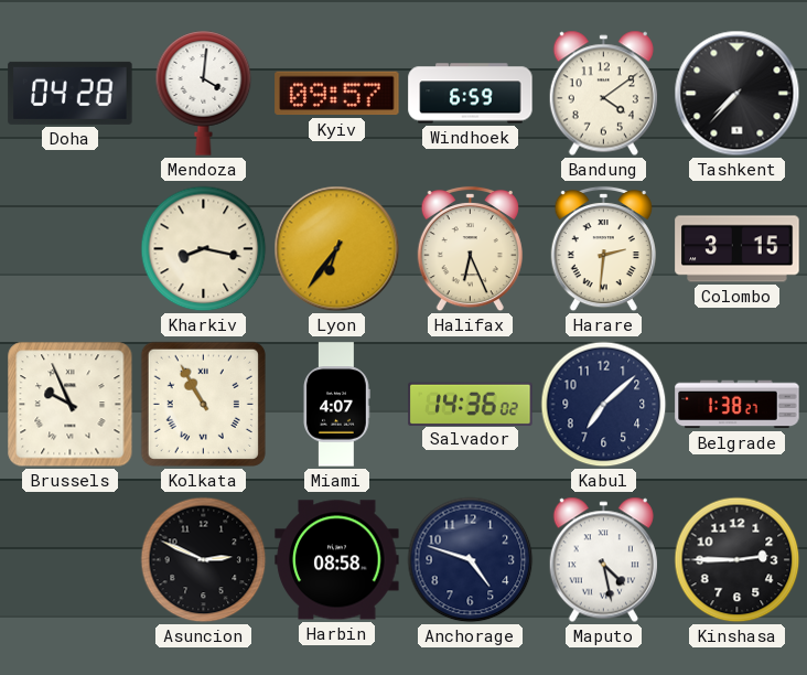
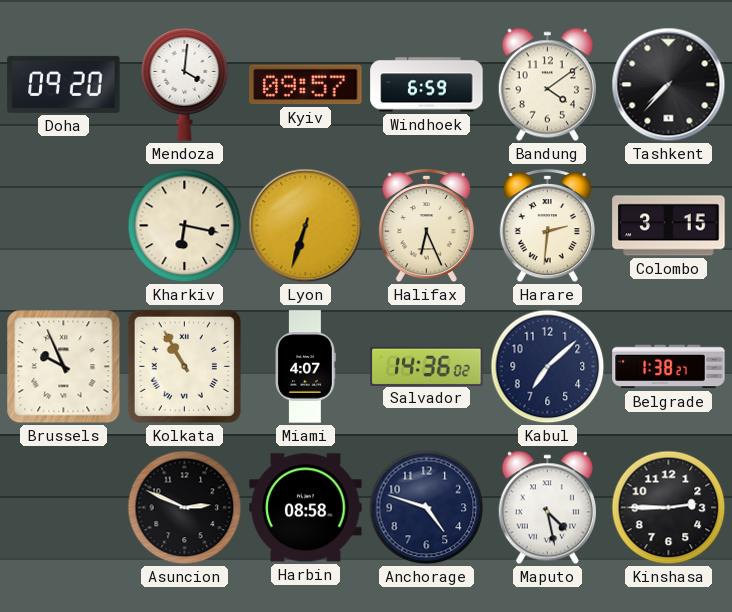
Doha: 04:28 -> 09:20
Kharkiv: 8:17 -> 6:17
Lyon: 6:36 -> 6:33
